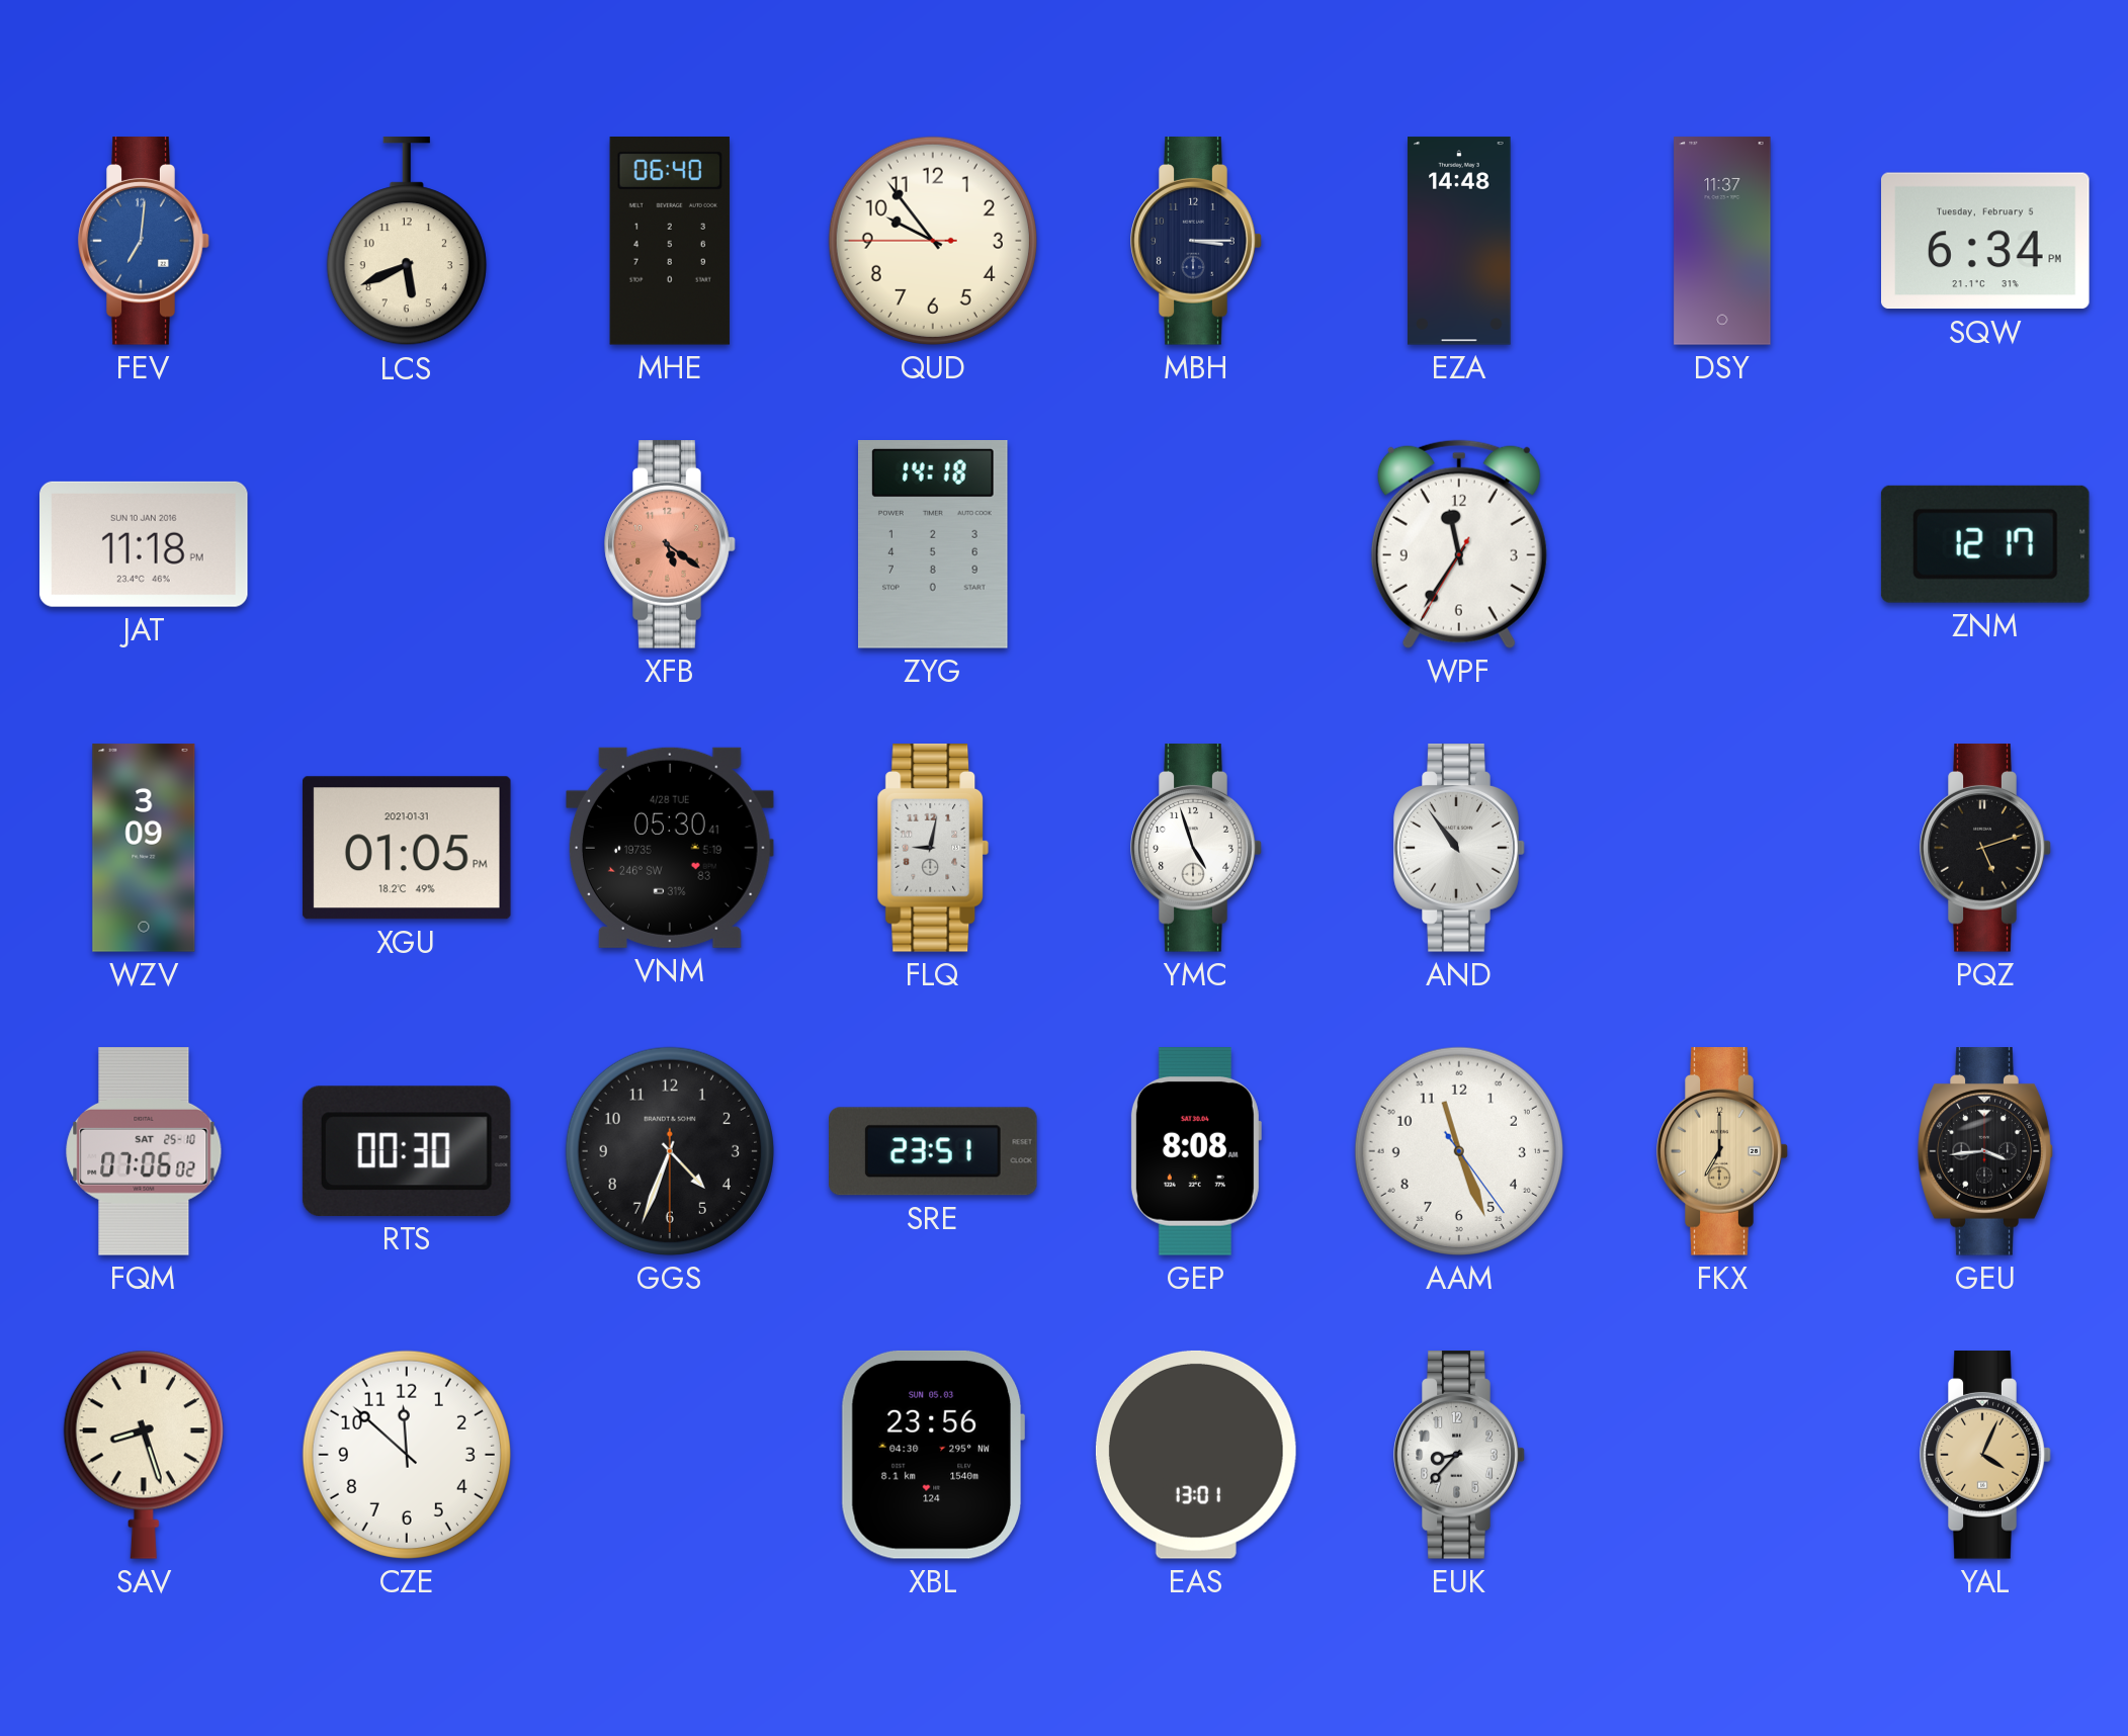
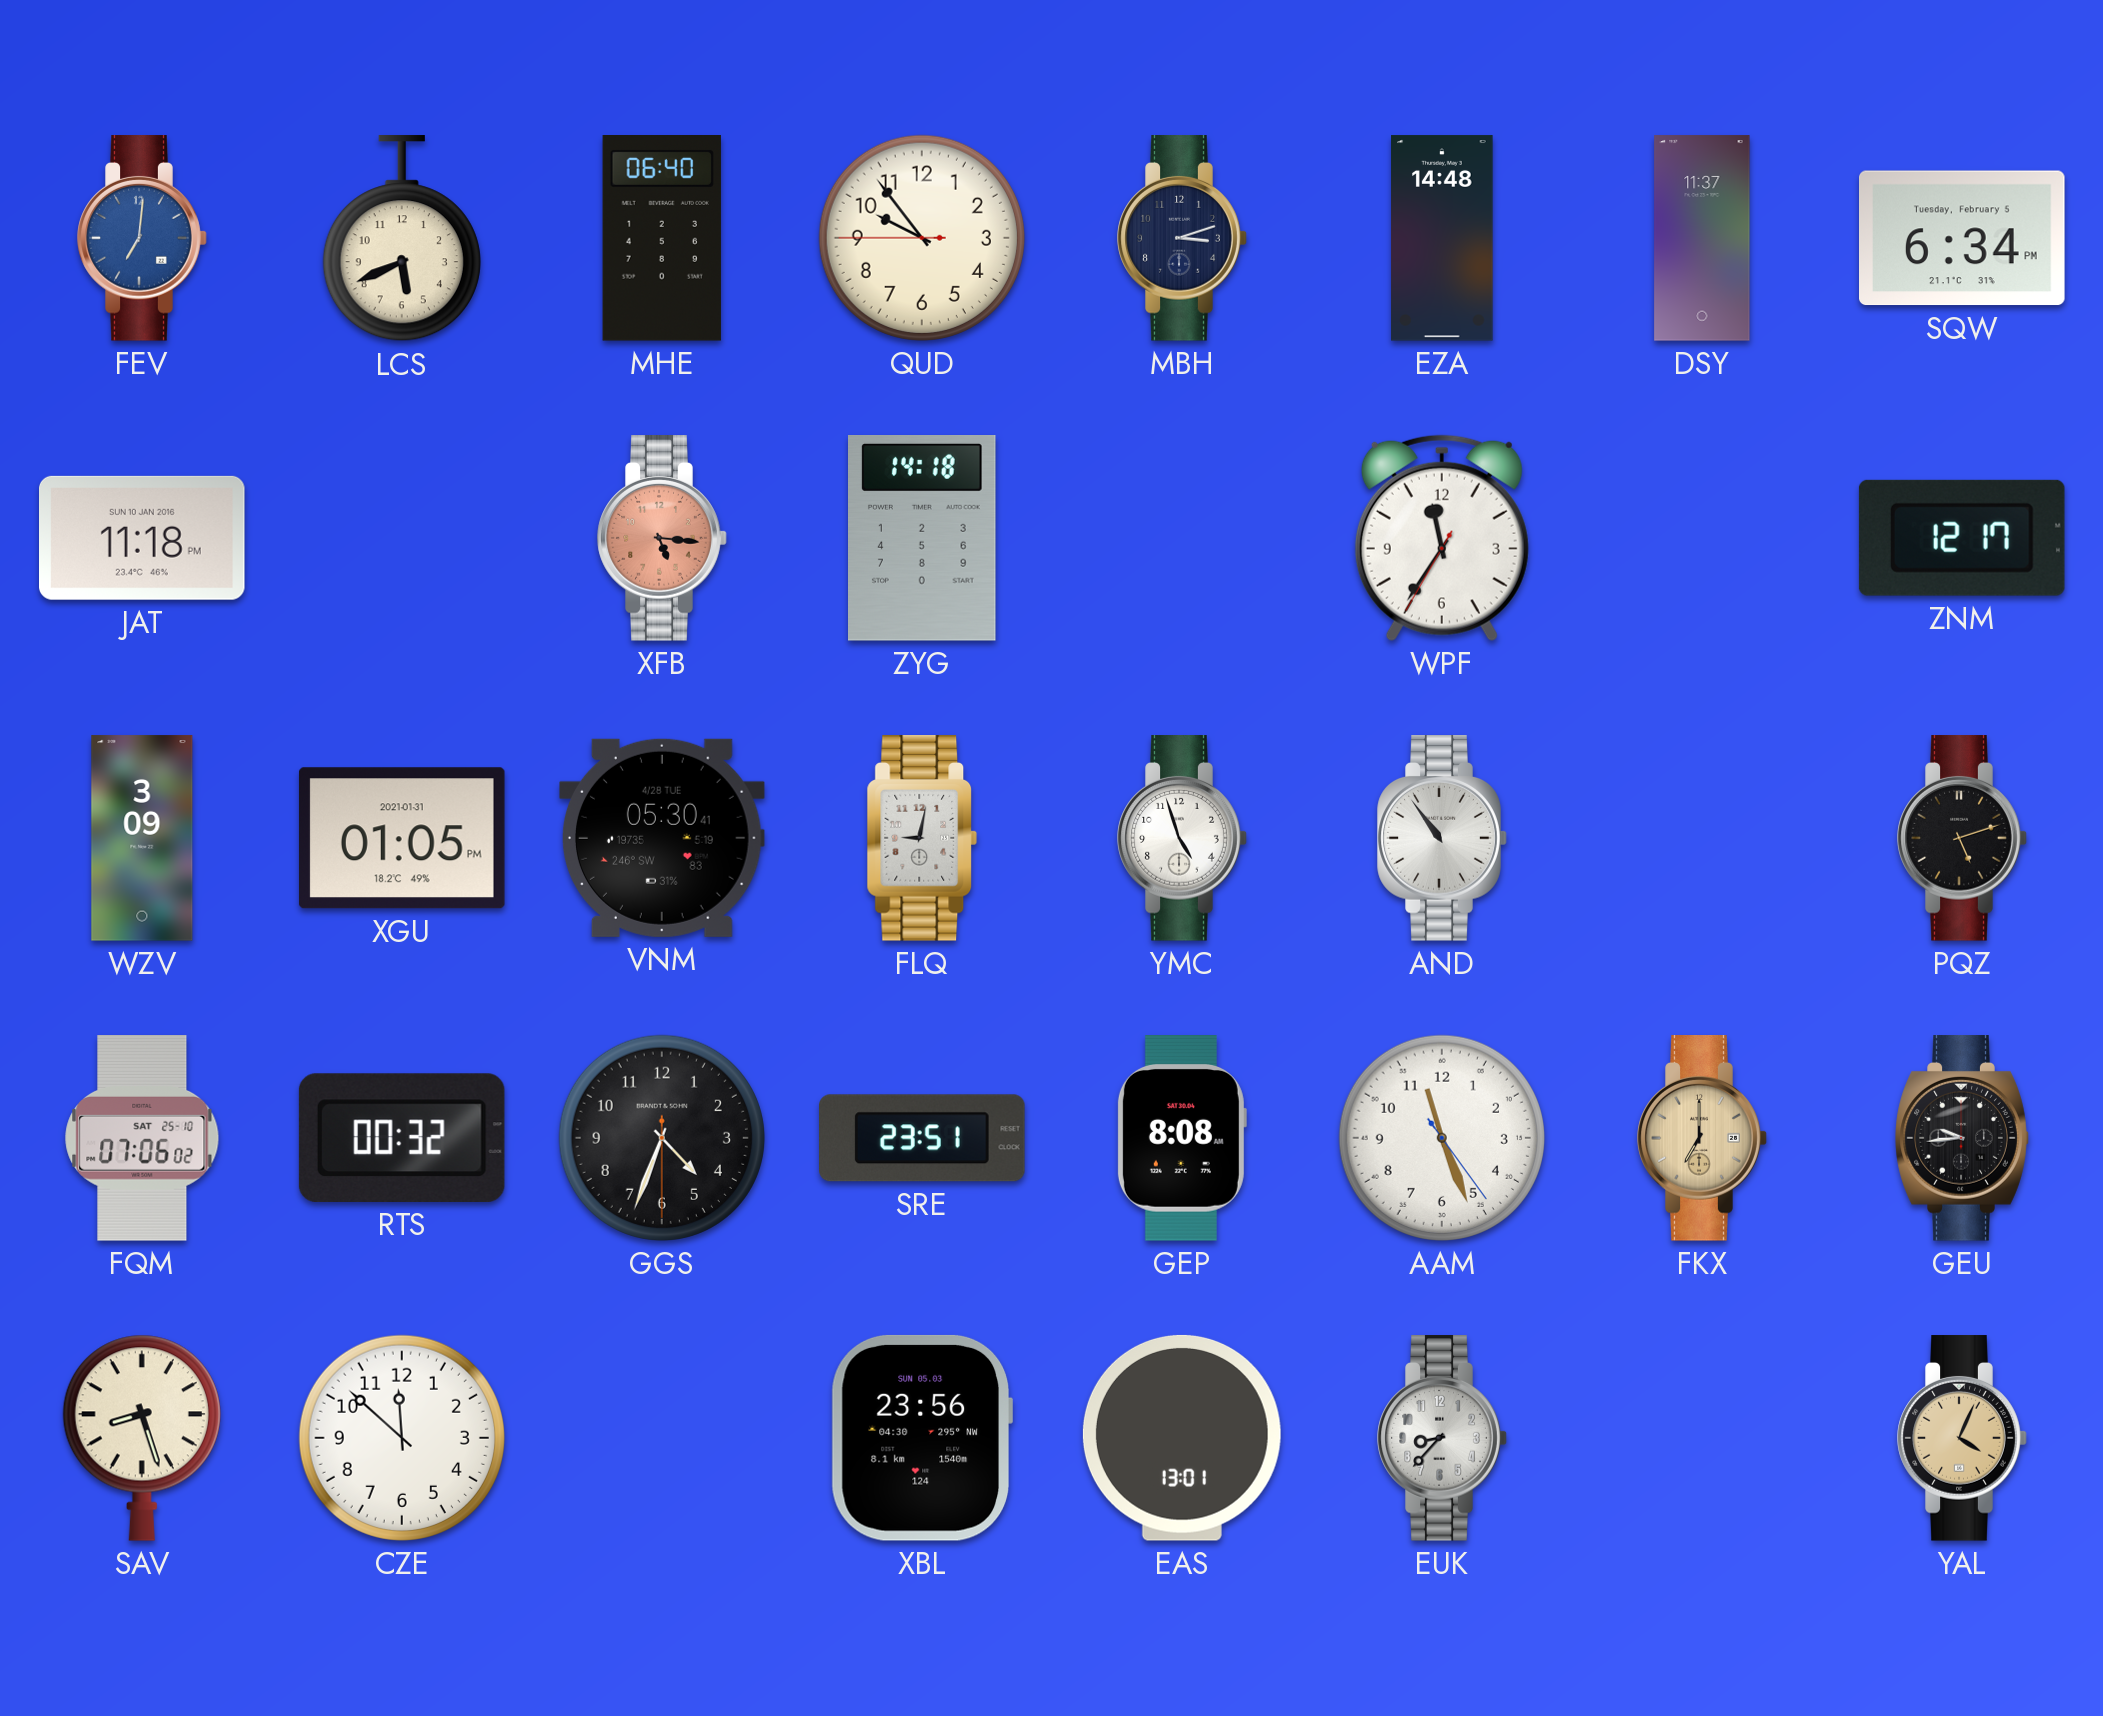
MBH: 3:15 -> 3:12
XFB: 5:21 -> 5:16
RTS: 00:30 -> 00:32
GEU: 3:44 -> 9:44
